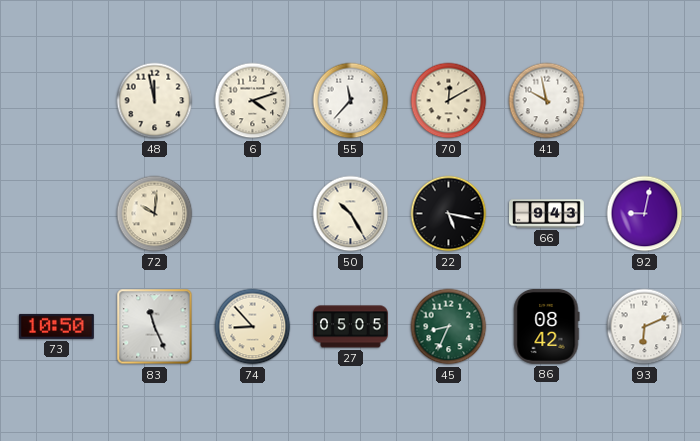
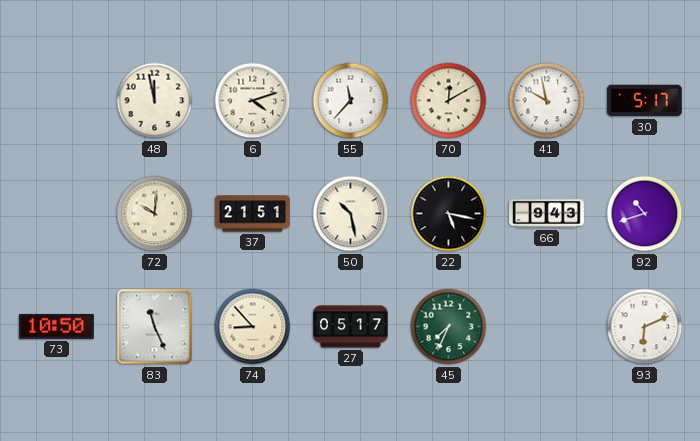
30: none -> 5:17
37: none -> 21:51
50: 10:25 -> 10:28
92: 9:02 -> 10:42
27: 05:05 -> 05:17
45: 8:34 -> 7:34
86: 08:42 -> none
